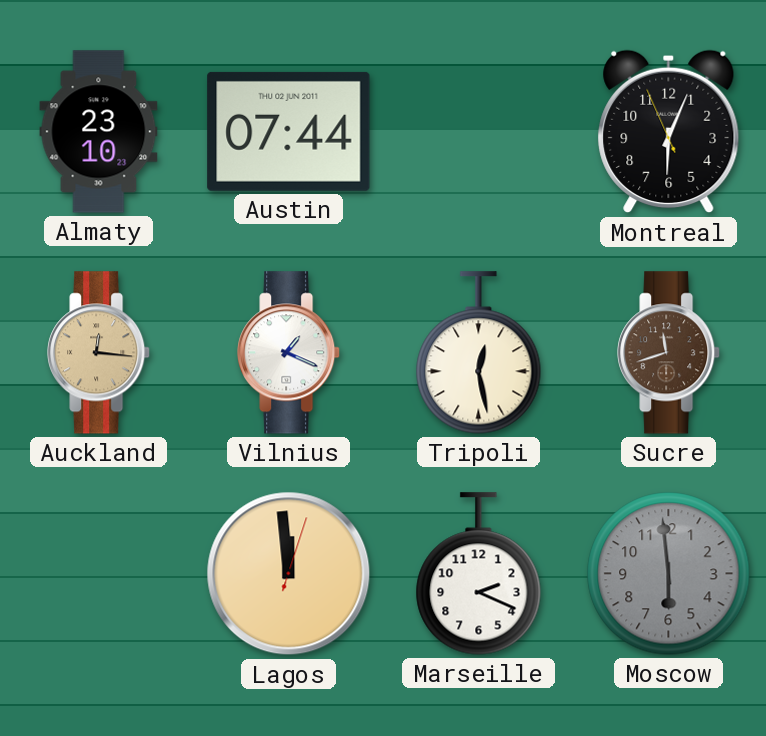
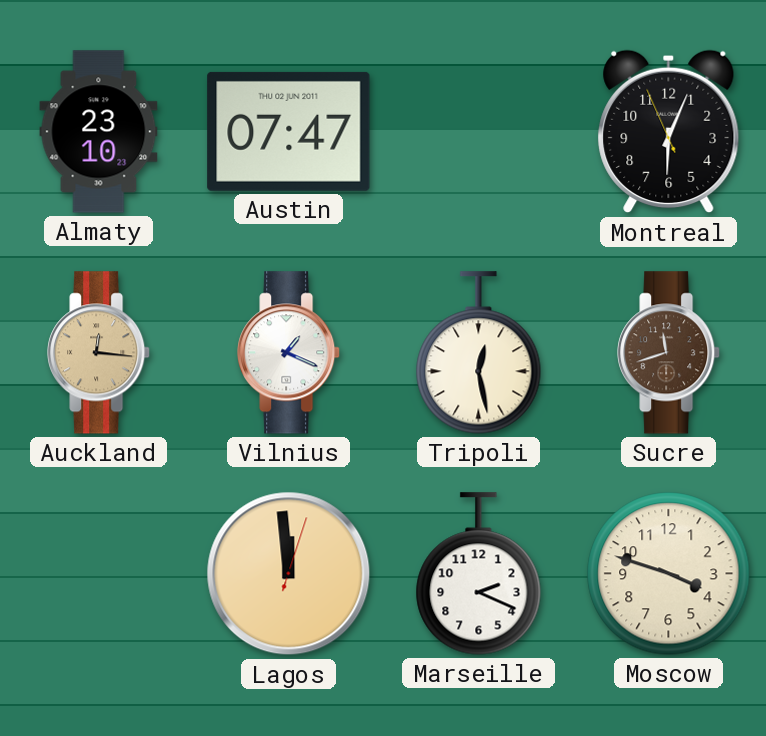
Austin: 07:44 -> 07:47
Moscow: 5:59 -> 3:48
Moscow dial: grey -> cream
